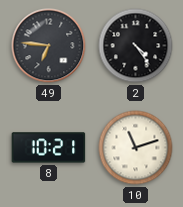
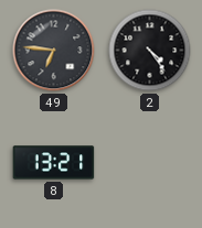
8: 10:21 -> 13:21
10: 11:12 -> none
